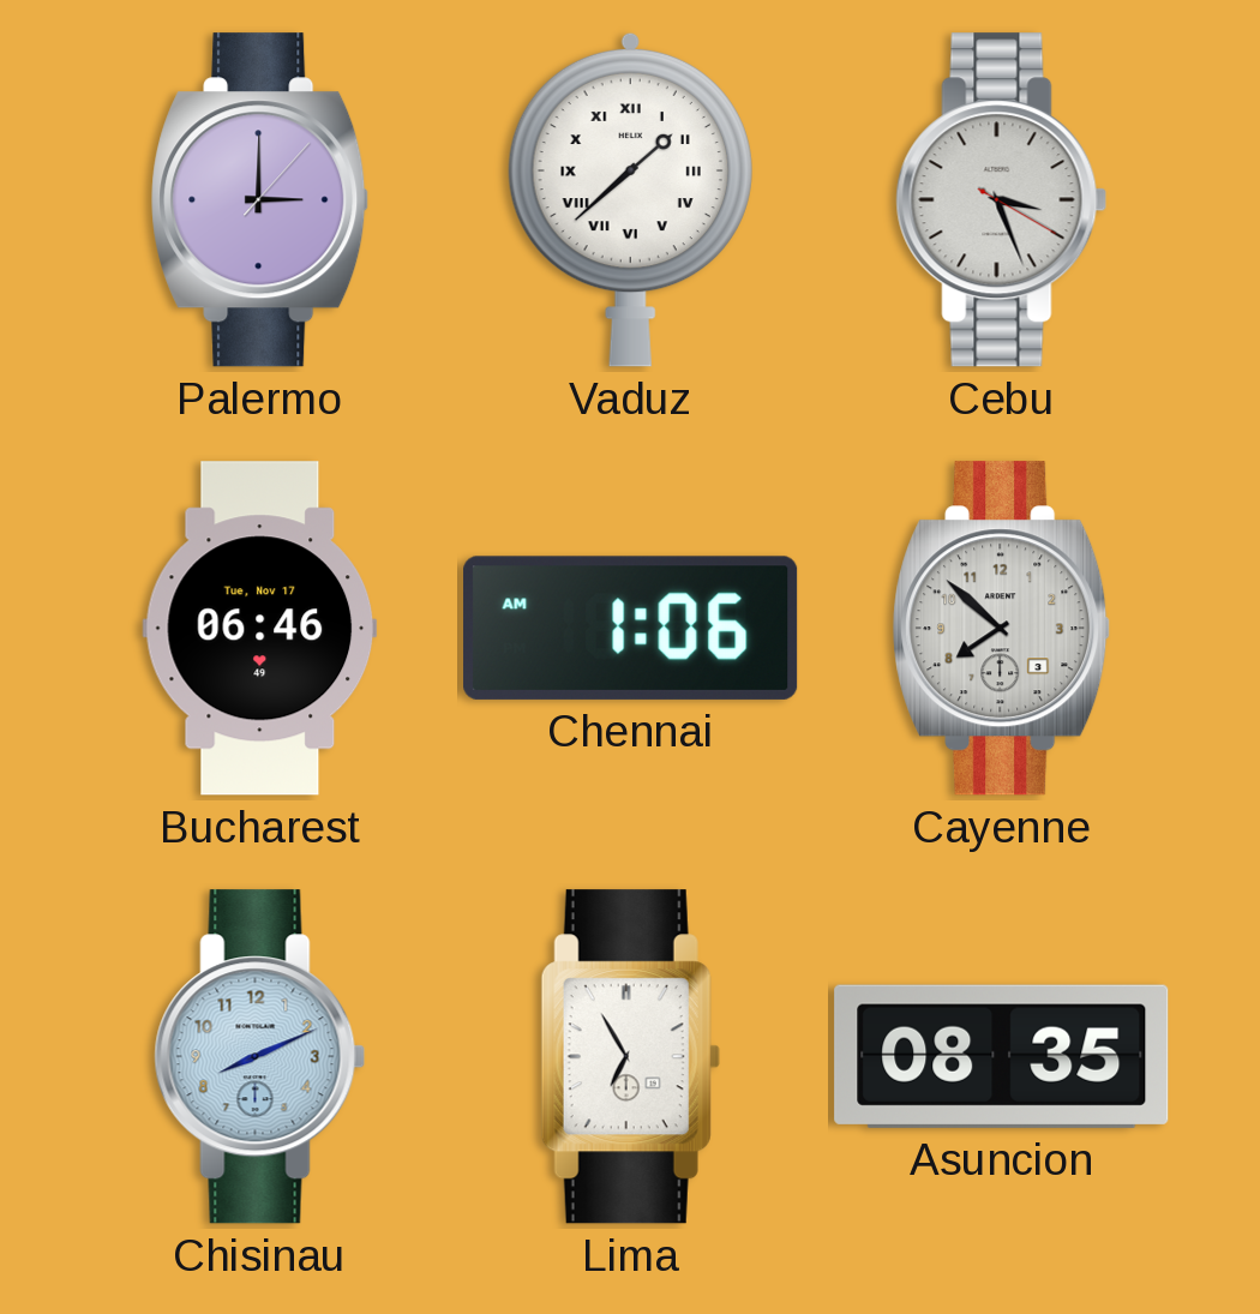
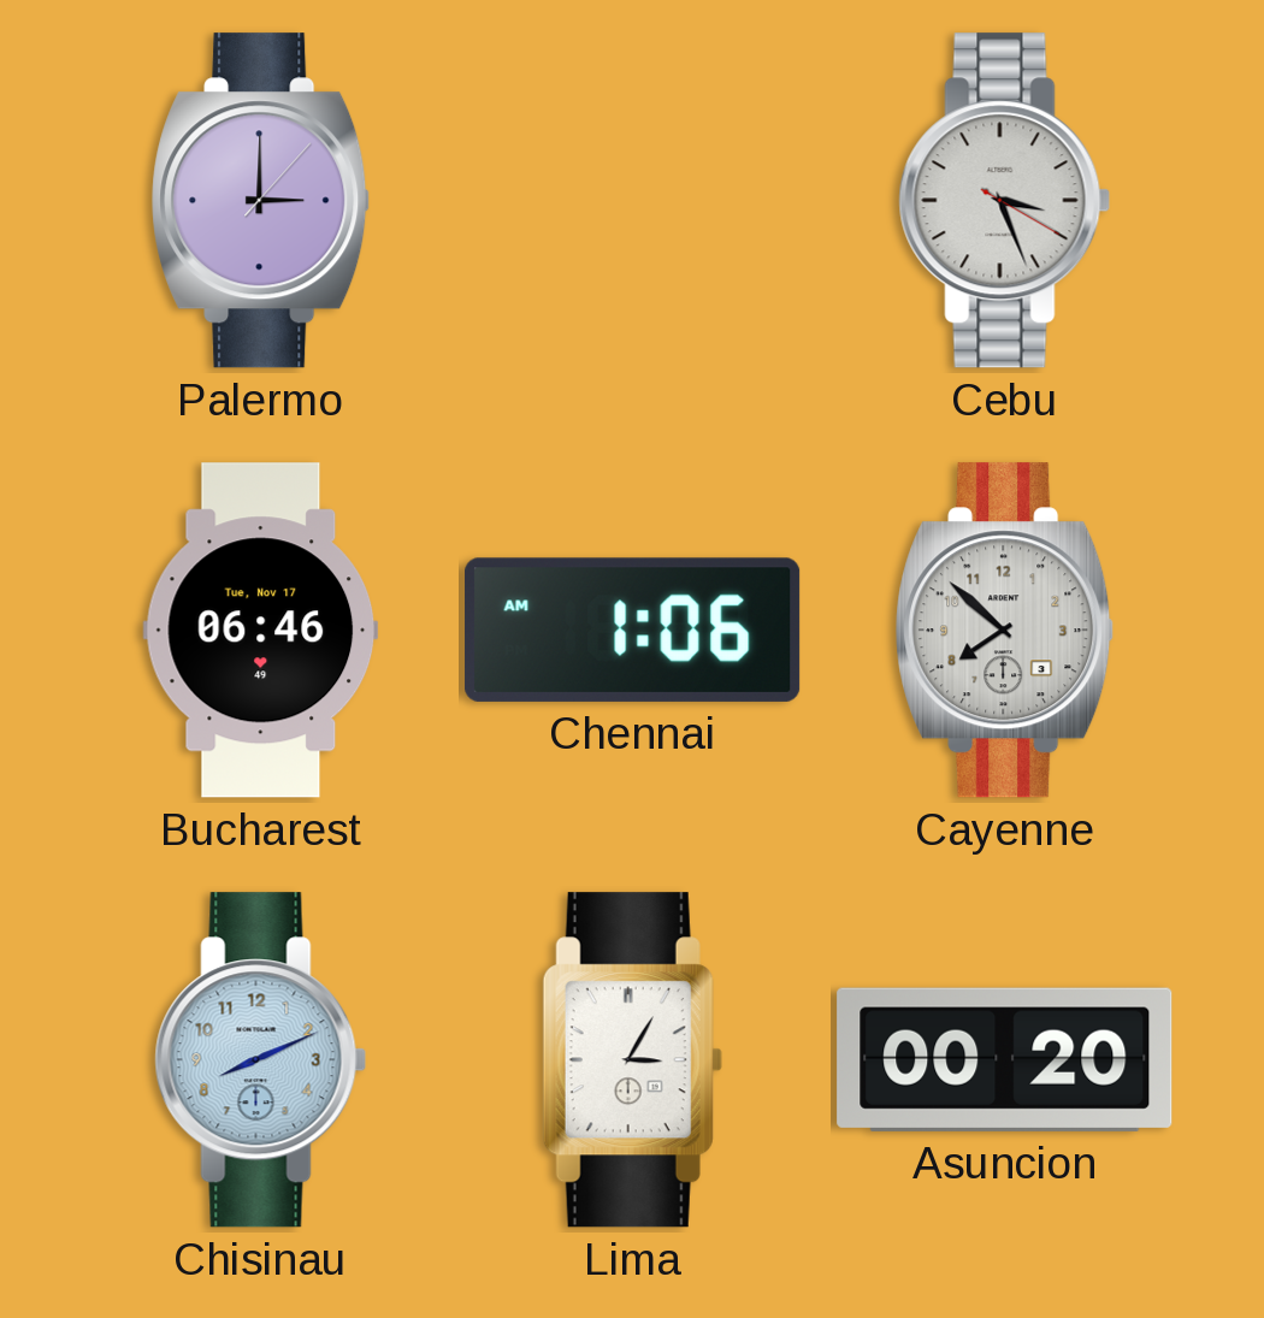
Vaduz: 1:38 -> none
Lima: 6:55 -> 3:05
Asuncion: 08:35 -> 00:20
